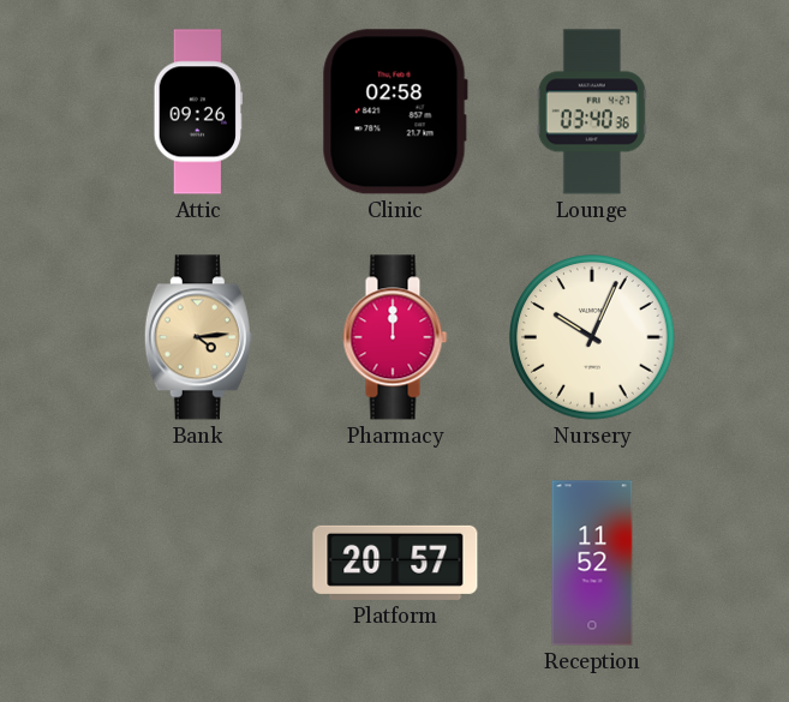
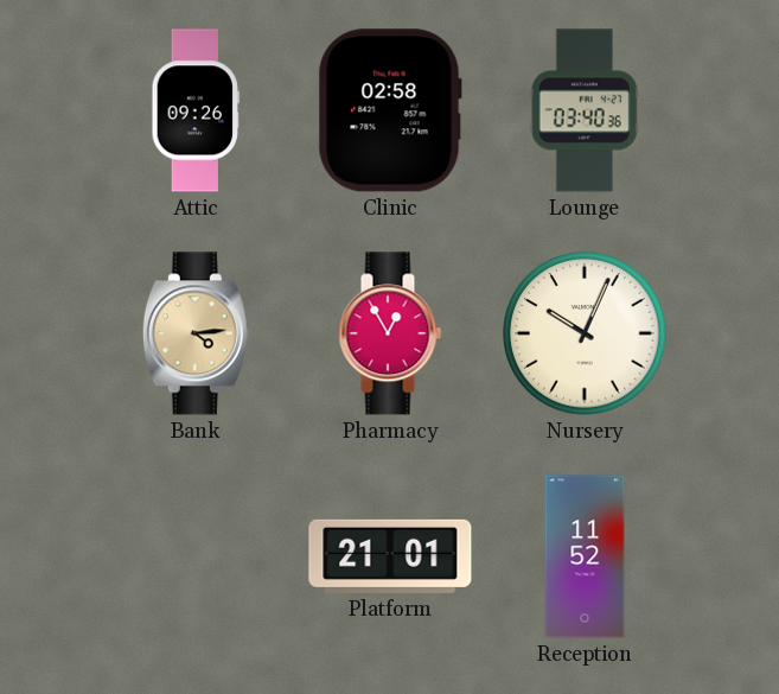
Pharmacy: 12:00 -> 12:55
Platform: 20:57 -> 21:01
